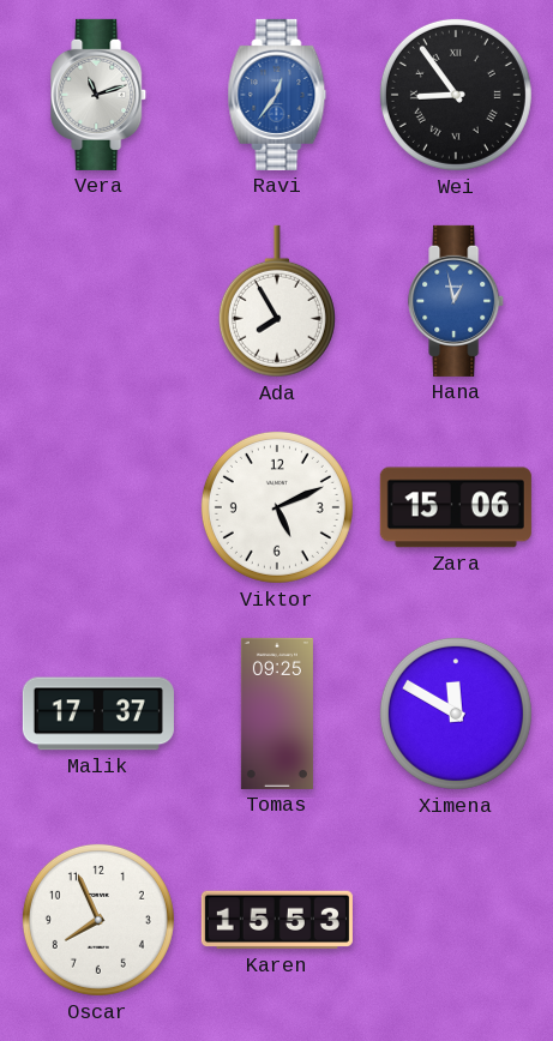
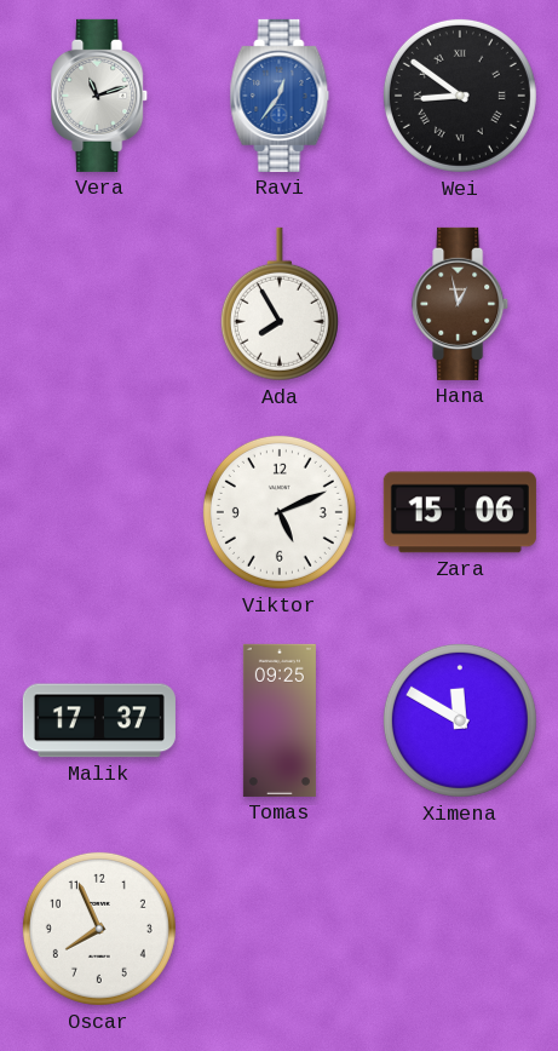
Wei: 8:54 -> 8:51
Hana dial: blue -> brown
Karen: 15:53 -> none
